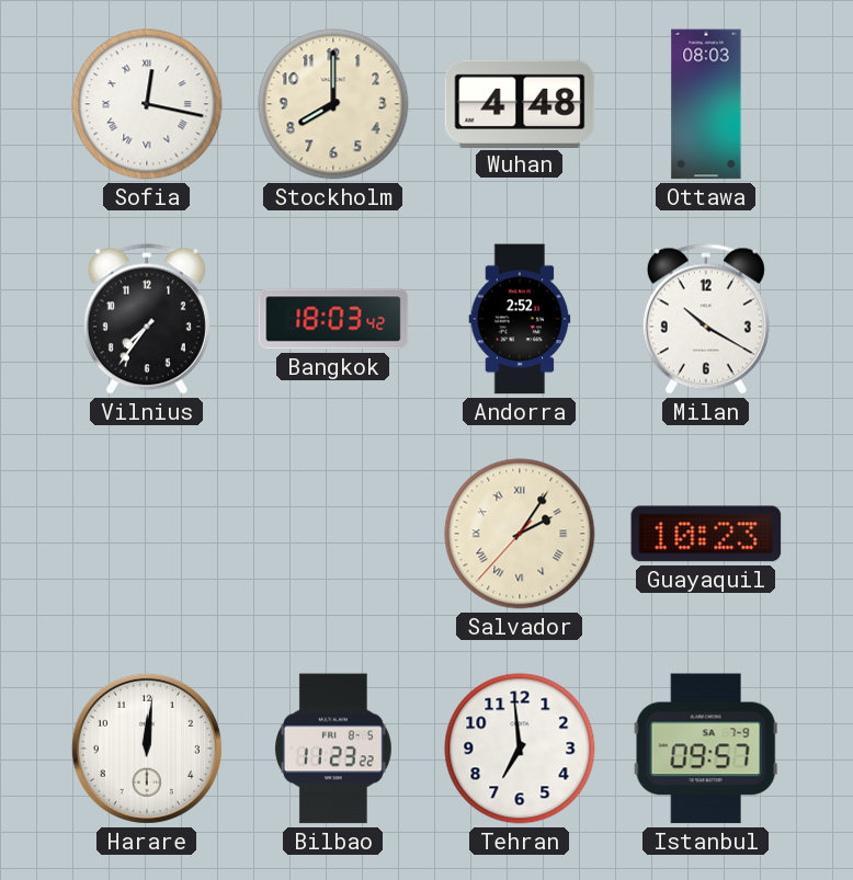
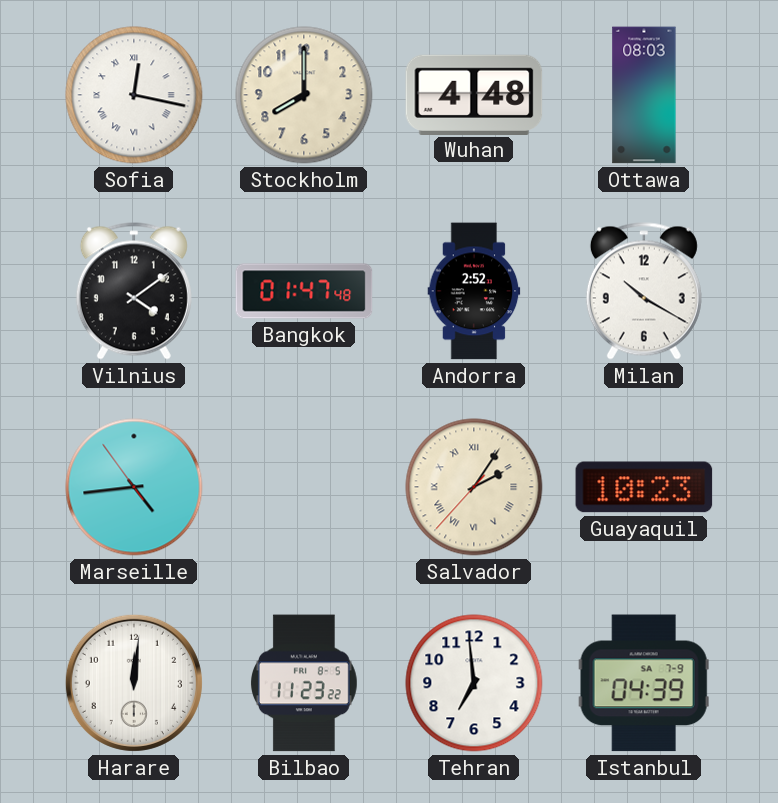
Vilnius: 7:36 -> 4:09
Bangkok: 18:03 -> 01:47
Marseille: none -> 4:43
Istanbul: 09:57 -> 04:39
